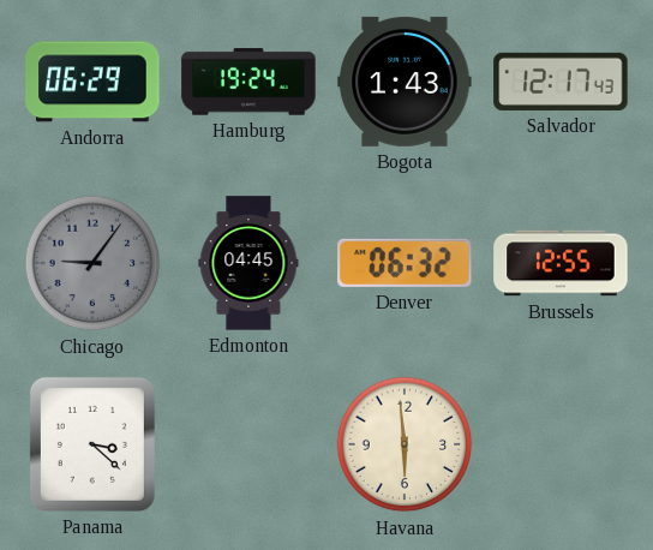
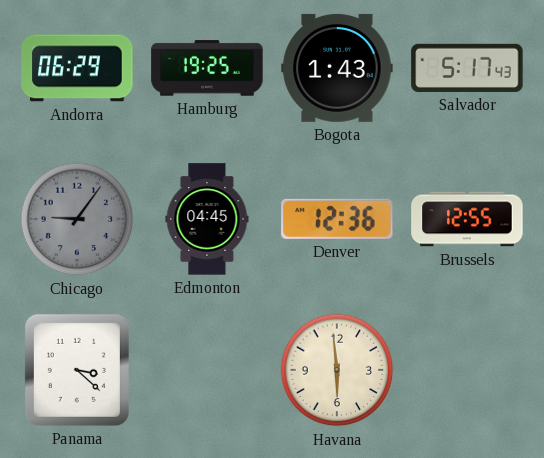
Hamburg: 19:24 -> 19:25
Salvador: 12:17 -> 5:17
Denver: 06:32 -> 12:36
